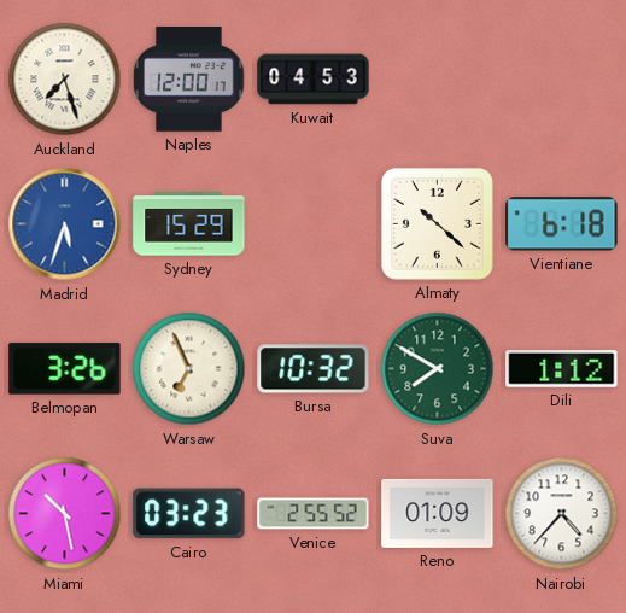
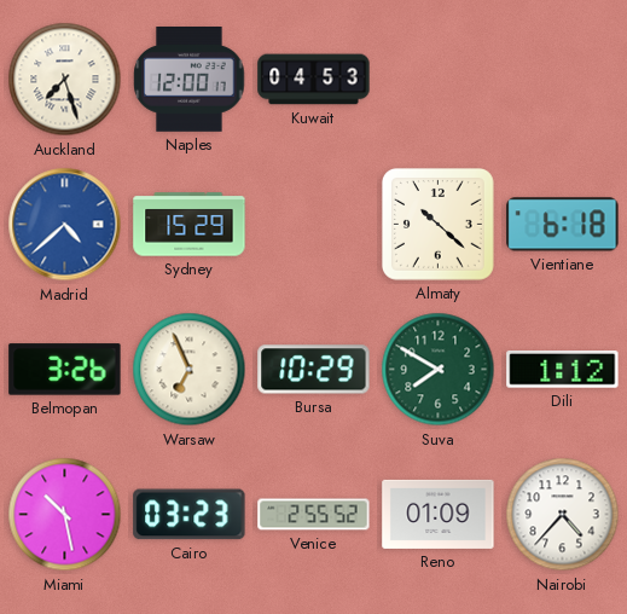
Madrid: 5:33 -> 4:38
Bursa: 10:32 -> 10:29
